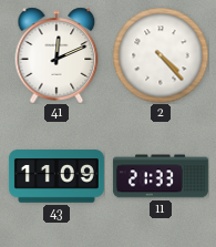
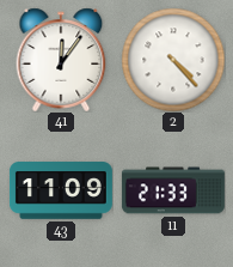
41: 12:11 -> 12:06
